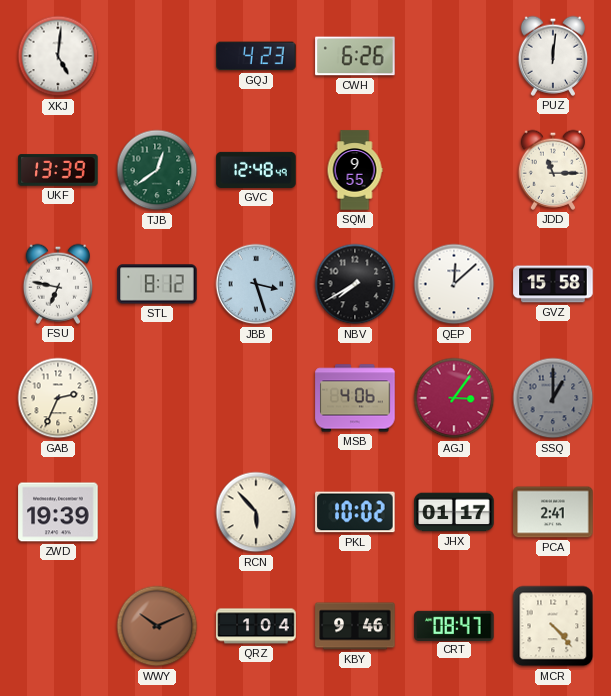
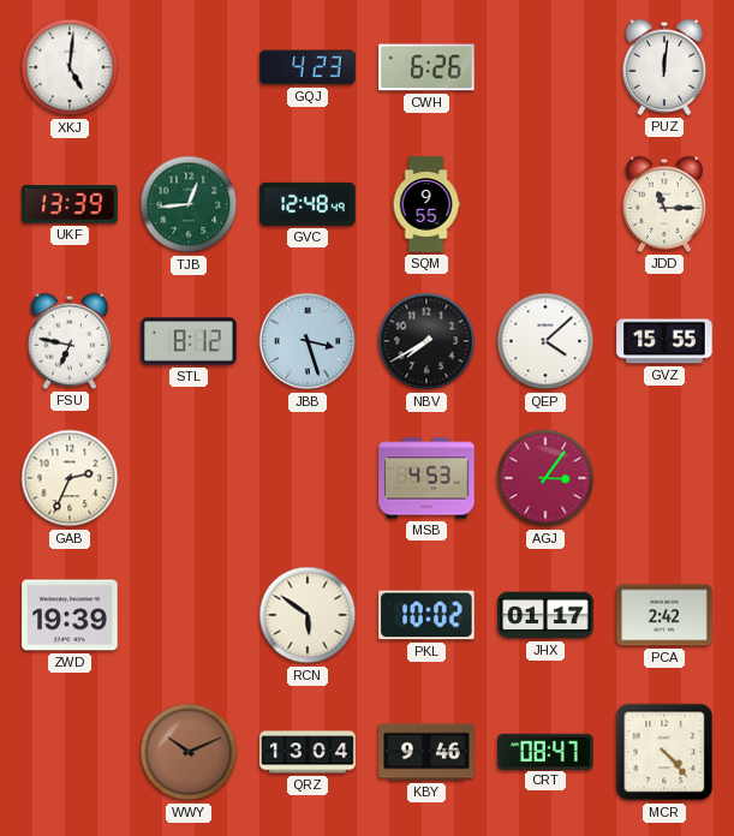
TJB: 12:39 -> 12:44
QEP: 12:08 -> 4:08
GVZ: 15:58 -> 15:55
MSB: 4:06 -> 4:53
SSQ: 1:00 -> none
RCN: 5:53 -> 5:51
PCA: 2:41 -> 2:42
QRZ: 1:04 -> 13:04
